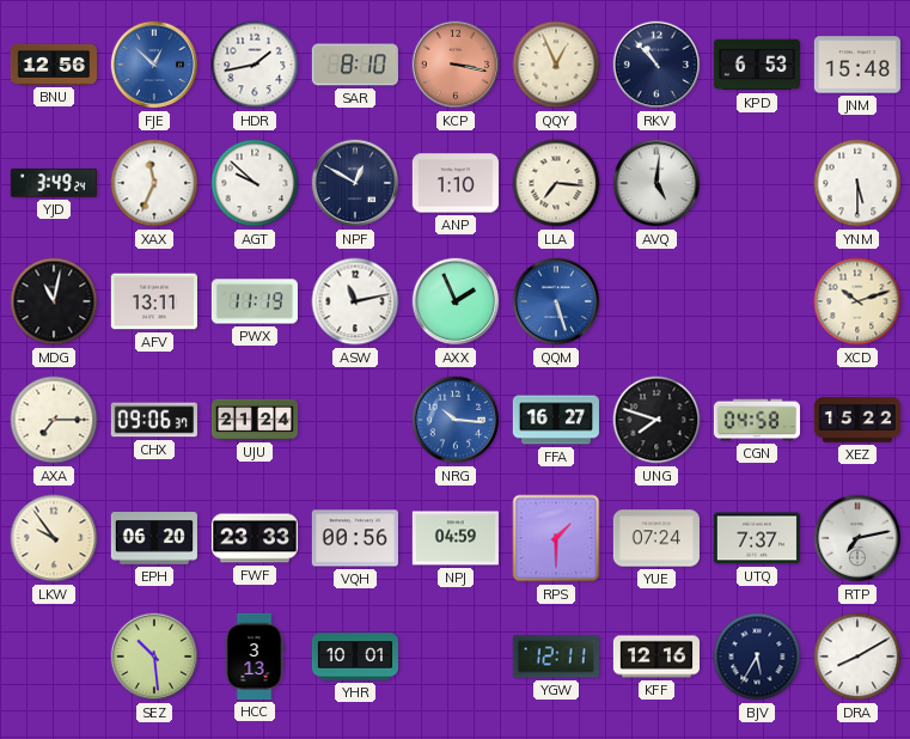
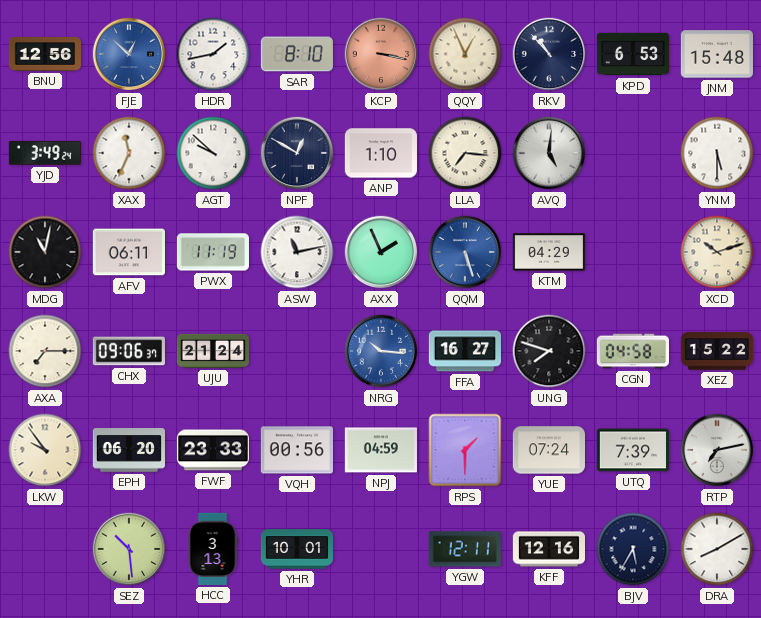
AFV: 13:11 -> 06:11
KTM: none -> 04:29
UTQ: 7:37 -> 7:39
